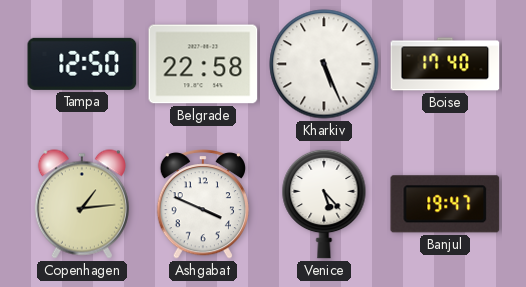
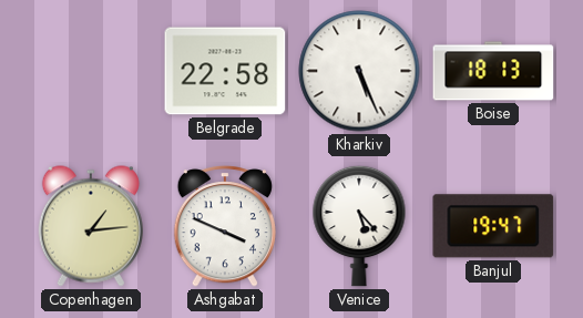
Tampa: 12:50 -> none
Boise: 17:40 -> 18:13
